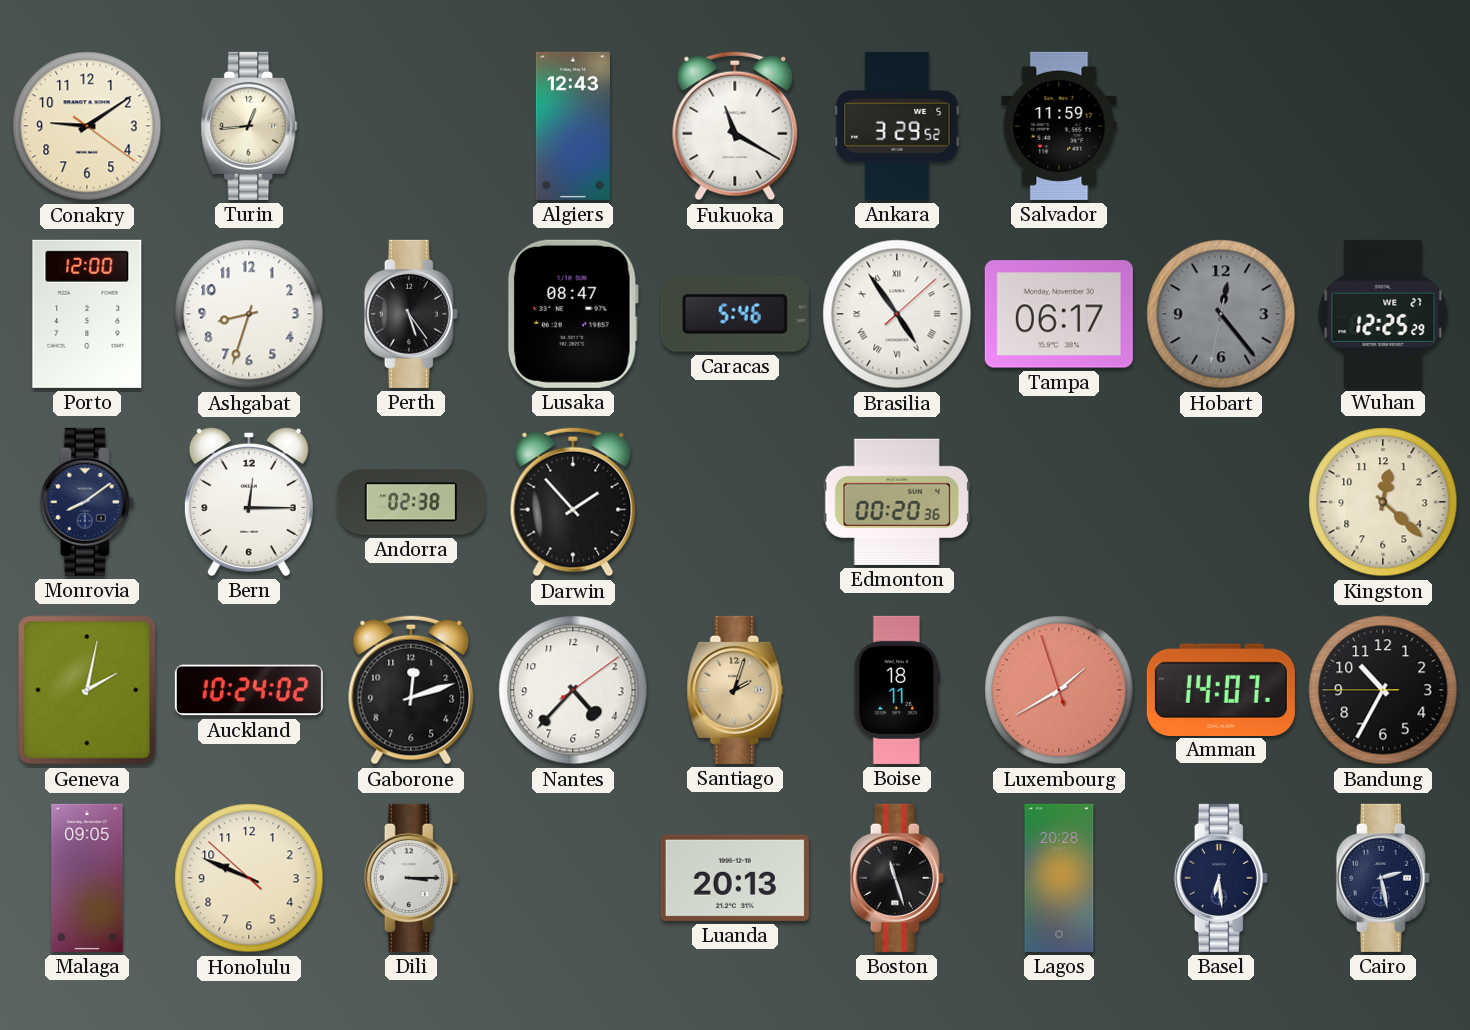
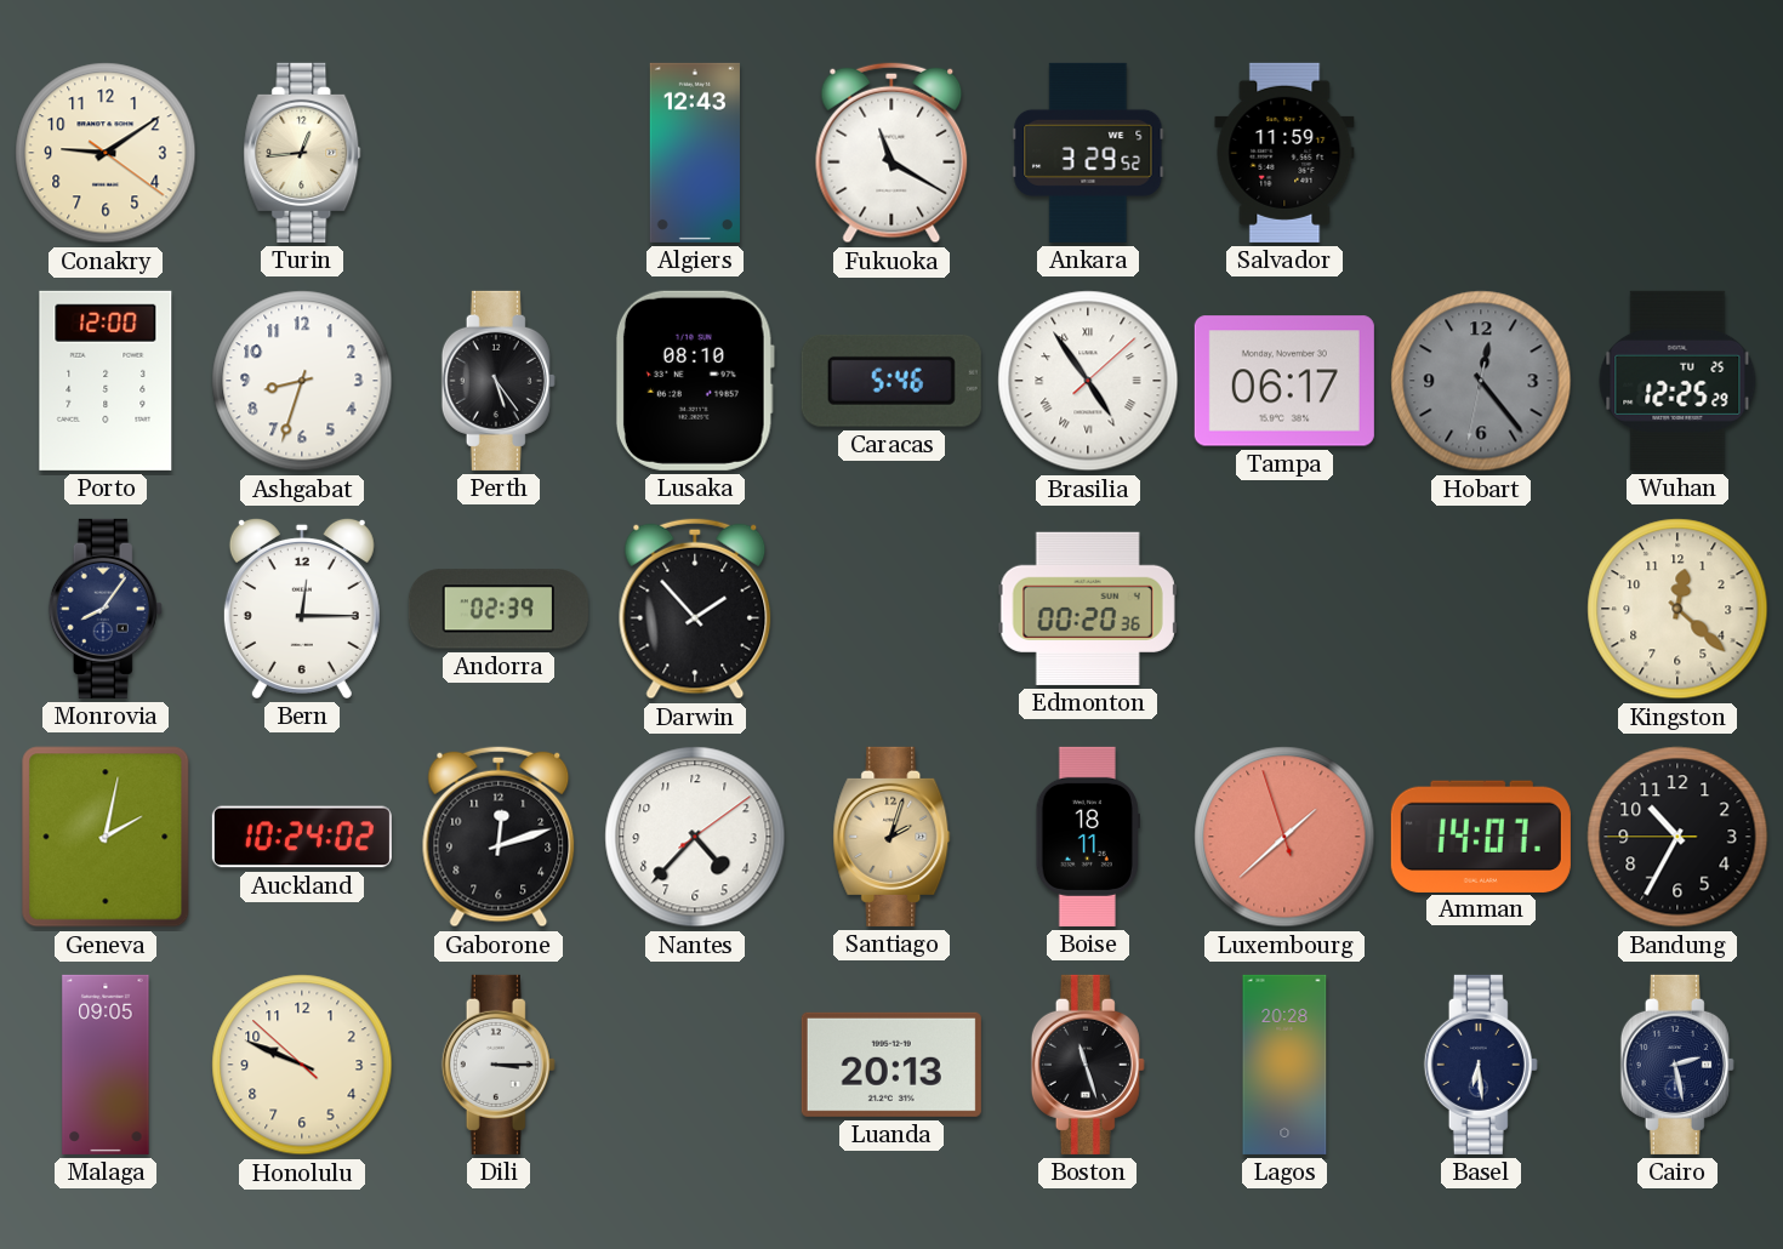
Lusaka: 08:47 -> 08:10
Wuhan date: WE 27 -> TU 25
Monrovia: 8:09 -> 8:06
Andorra: 02:38 -> 02:39
Luxembourg: 1:39 -> 1:37
